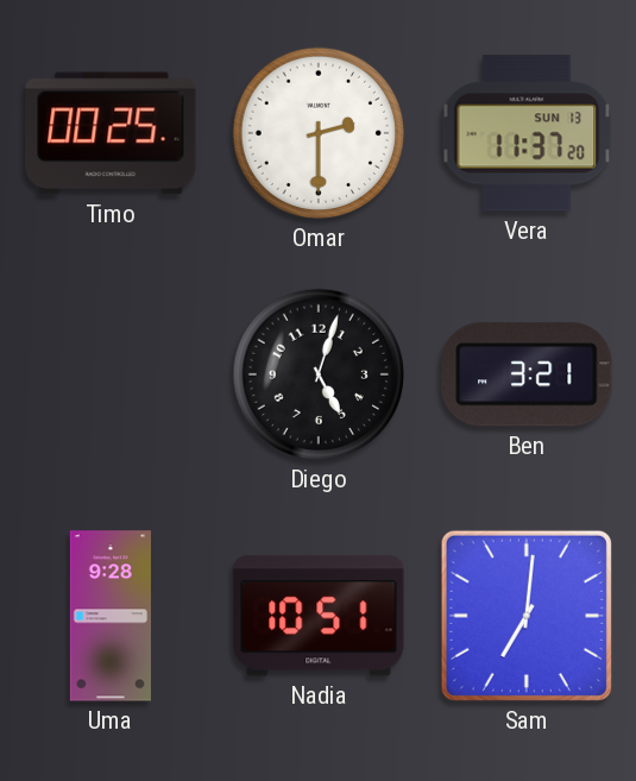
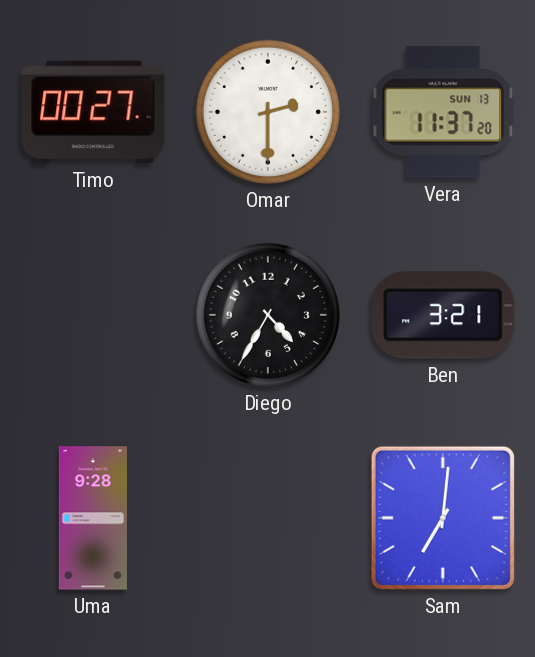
Timo: 00:25 -> 00:27
Diego: 5:03 -> 4:35
Nadia: 10:51 -> none
